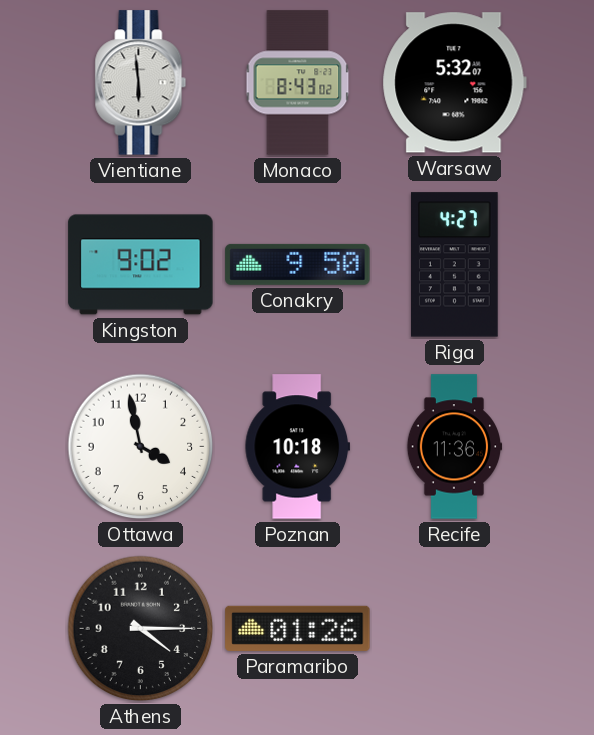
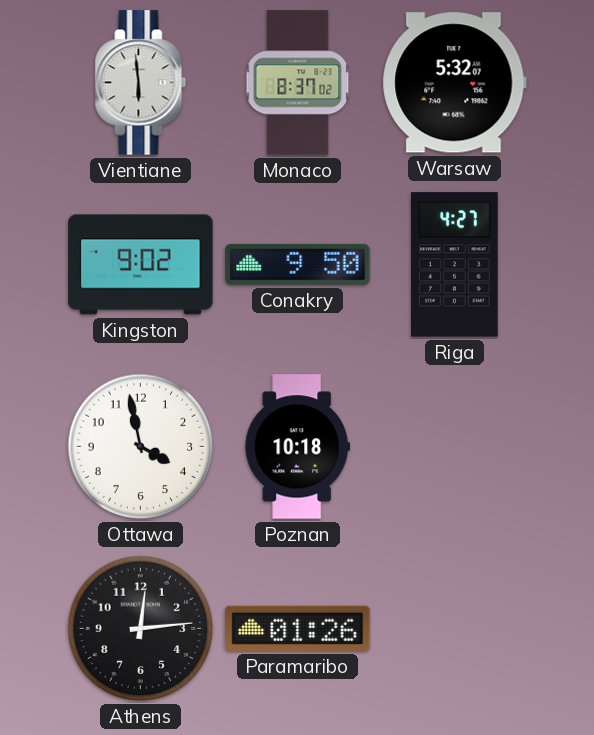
Monaco: 8:43 -> 8:37
Recife: 11:36 -> none
Athens: 4:15 -> 12:14
